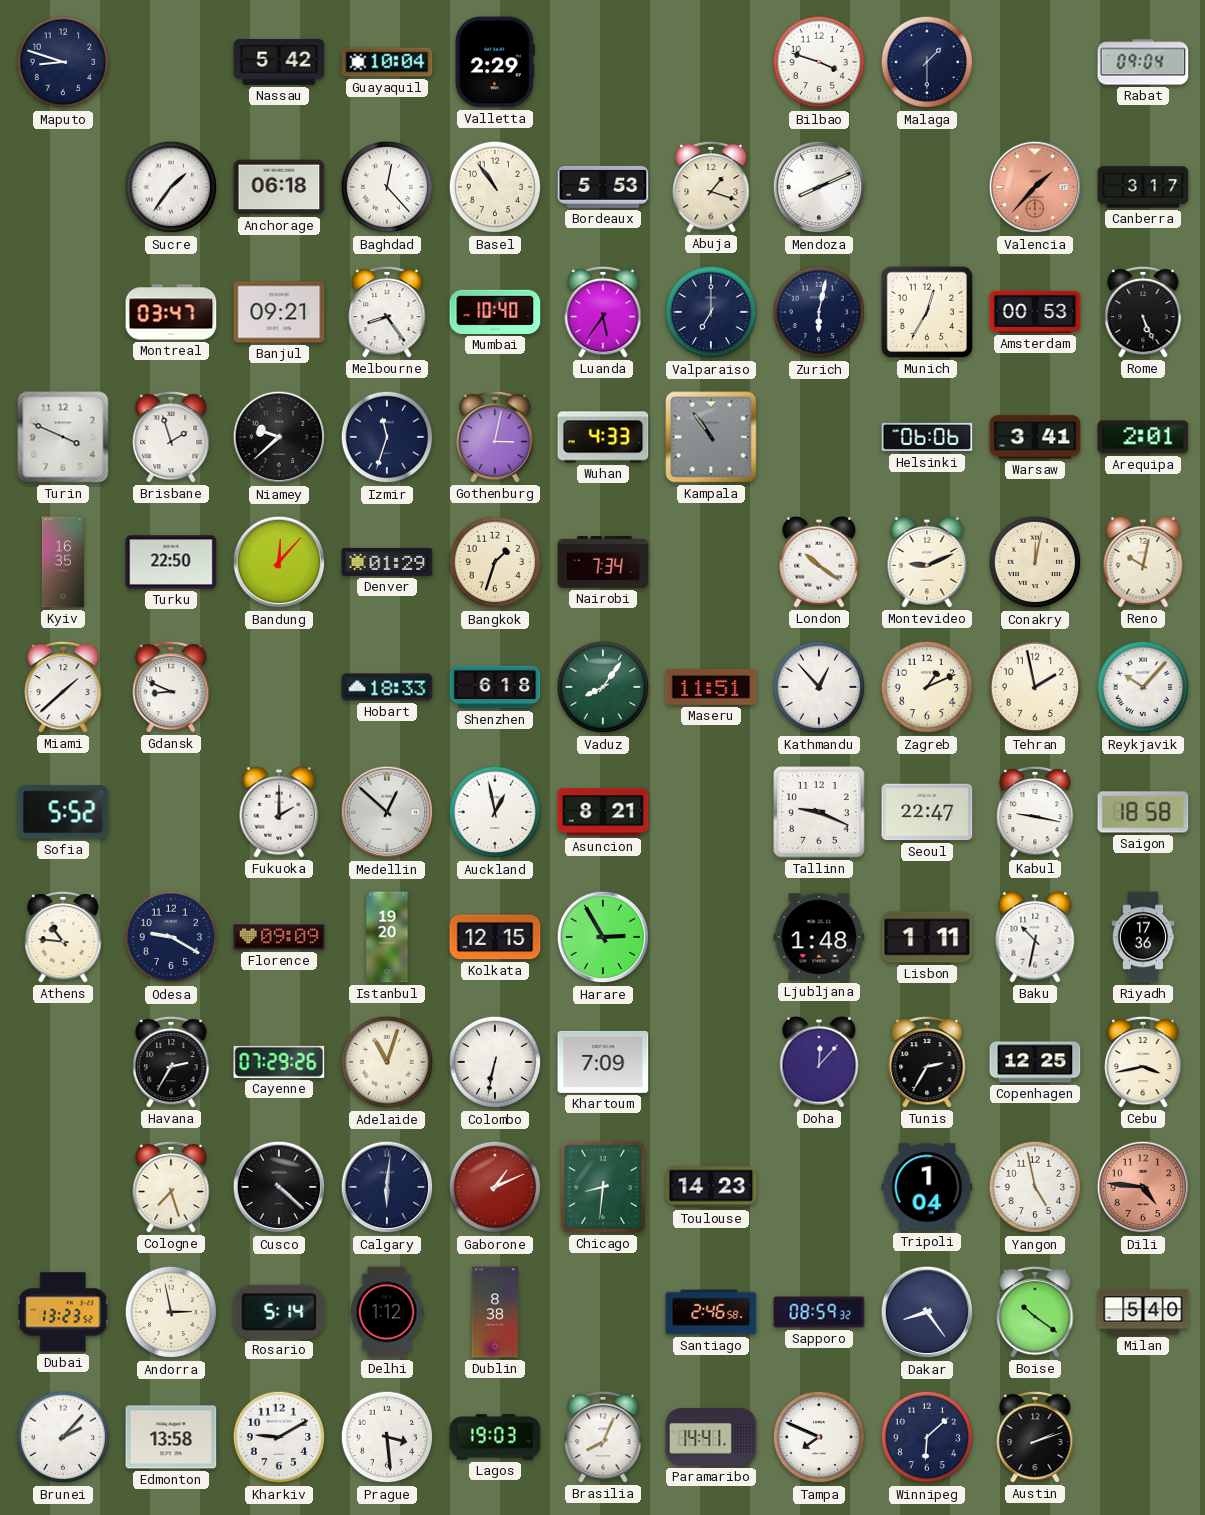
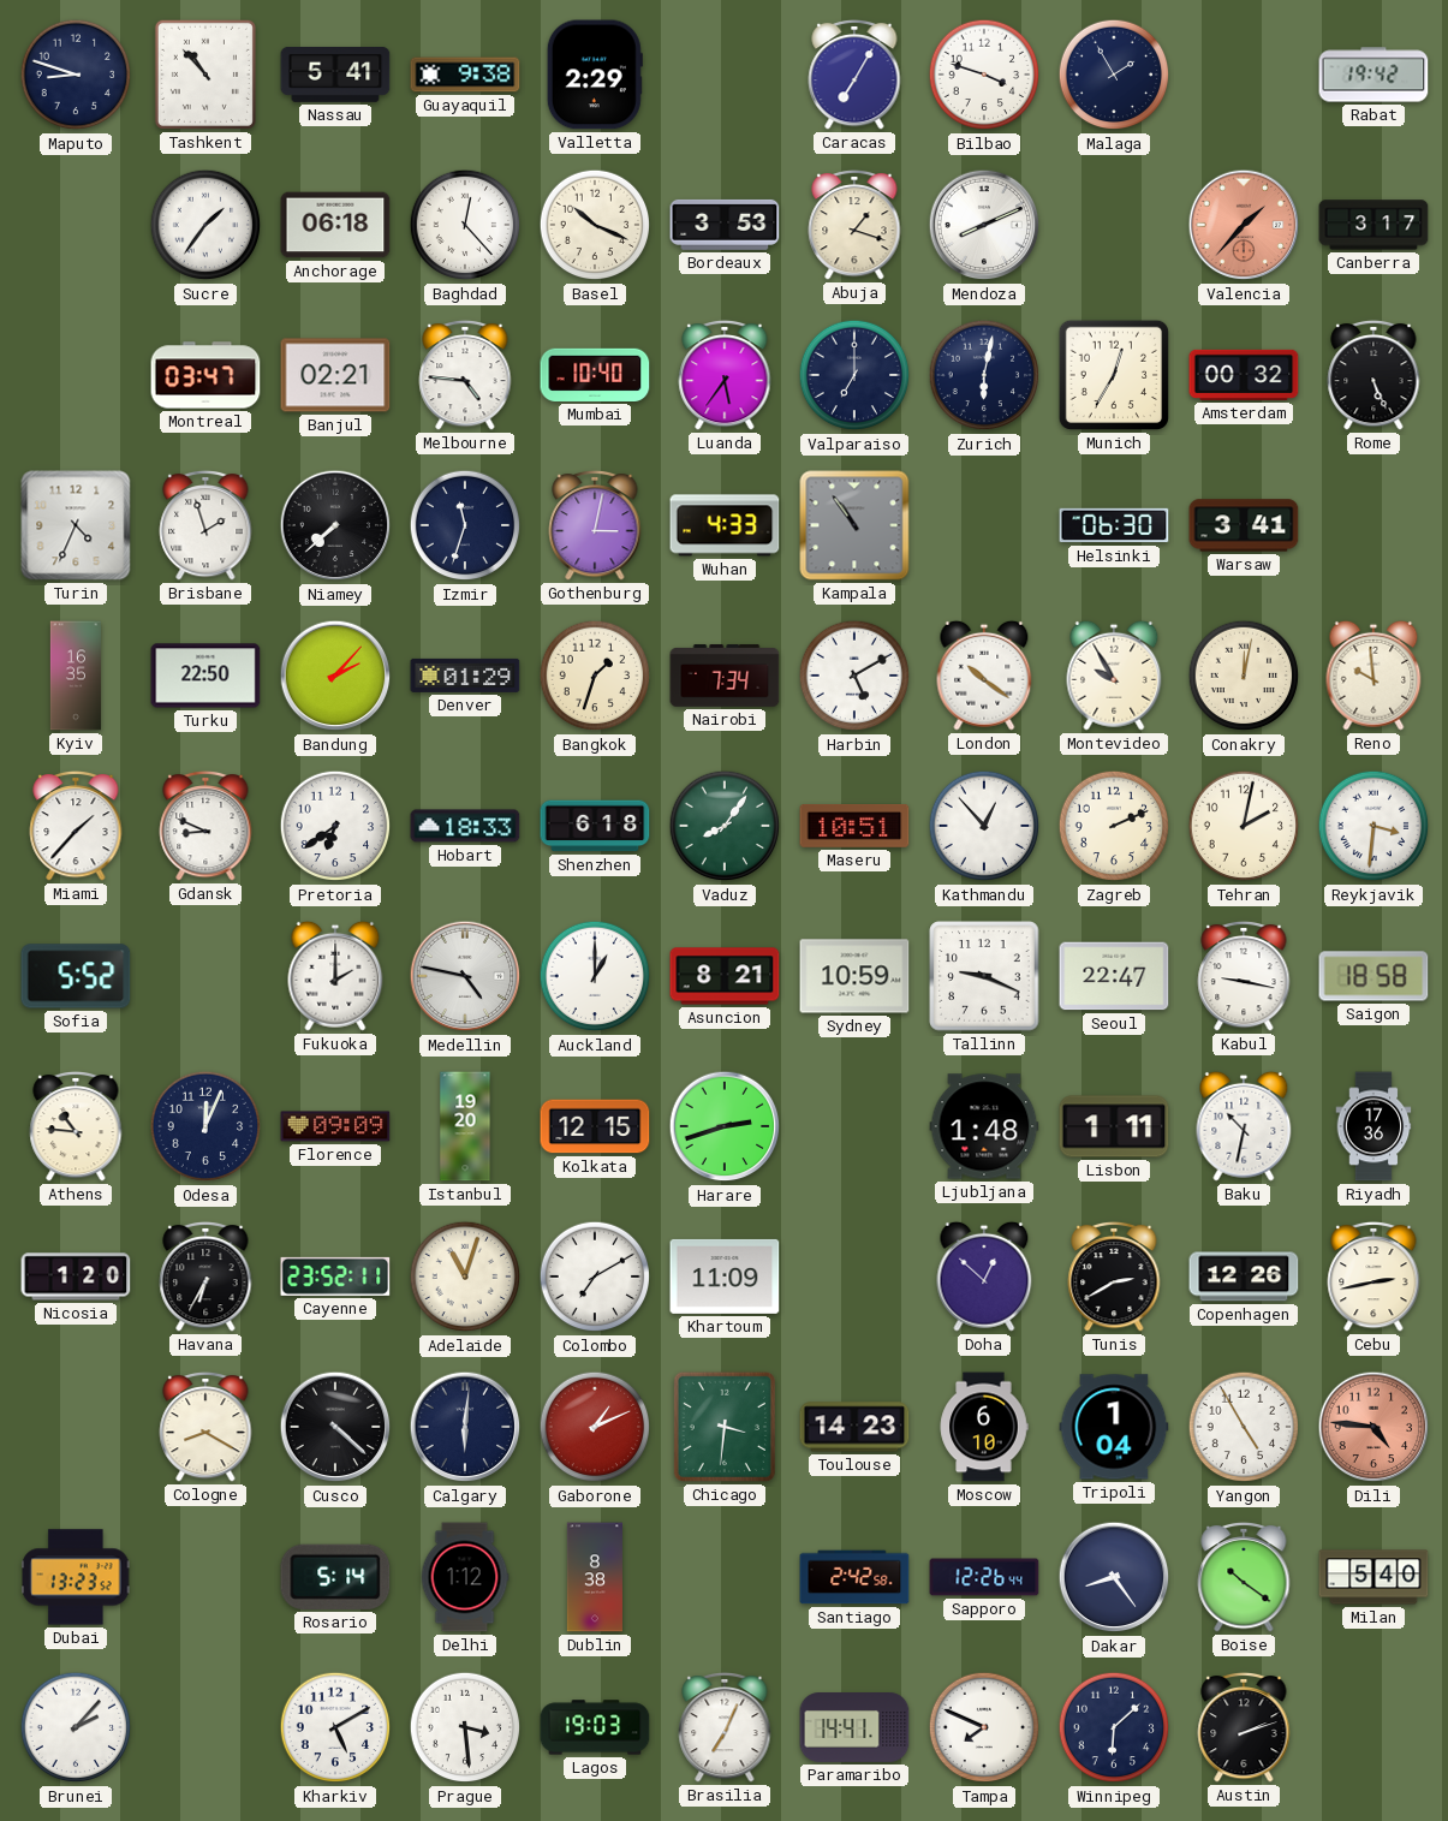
Tashkent: none -> 10:53
Nassau: 5:42 -> 5:41
Guayaquil: 10:04 -> 9:38
Caracas: none -> 7:05
Malaga: 1:30 -> 1:55
Rabat: 09:04 -> 19:42
Basel: 10:54 -> 10:19
Bordeaux: 5:53 -> 3:53
Banjul: 09:21 -> 02:21
Melbourne: 8:24 -> 4:46
Amsterdam: 00:53 -> 00:32
Turin: 3:49 -> 4:34
Niamey: 9:38 -> 7:38
Helsinki: 06:06 -> 06:30
Arequipa: 2:01 -> none
Bandung: 12:07 -> 2:07
Harbin: none -> 5:10
Montevideo: 9:11 -> 9:55
Reno: 10:02 -> 9:59
Miami: 1:38 -> 1:37
Pretoria: none -> 6:39
Maseru: 11:51 -> 10:51
Zagreb: 1:11 -> 2:11
Tehran: 1:58 -> 2:02
Reykjavik: 10:07 -> 3:31
Medellin: 12:52 -> 4:47
Auckland: 12:58 -> 1:00
Sydney: none -> 10:59
Odesa: 9:20 -> 12:04
Harare: 2:55 -> 2:42
Nicosia: none -> 1:20
Havana: 2:35 -> 6:35
Cayenne: 07:29 -> 23:52
Colombo: 6:32 -> 7:10
Khartoum: 7:09 -> 11:09
Doha: 12:07 -> 12:52
Tunis: 2:35 -> 2:40
Copenhagen: 12:25 -> 12:26
Cebu: 3:43 -> 2:43
Cologne: 7:27 -> 8:20
Chicago: 8:31 -> 3:31
Moscow: none -> 6:10
Yangon: 4:58 -> 4:55
Andorra: 2:58 -> none
Santiago: 2:46 -> 2:42
Sapporo: 08:59 -> 12:26
Edmonton: 13:58 -> none
Kharkiv: 9:10 -> 5:10
Brasilia: 8:04 -> 7:04
